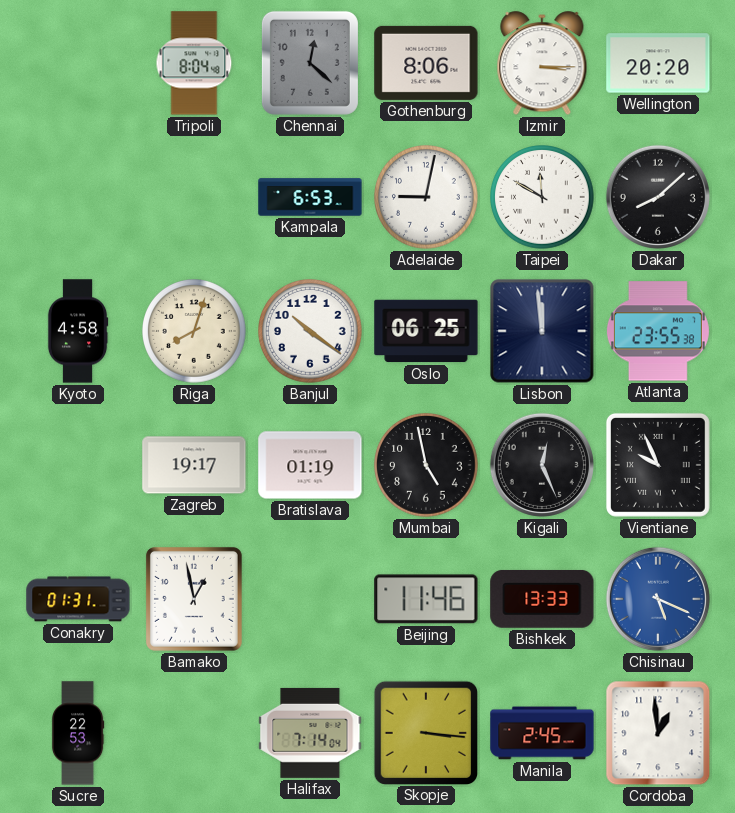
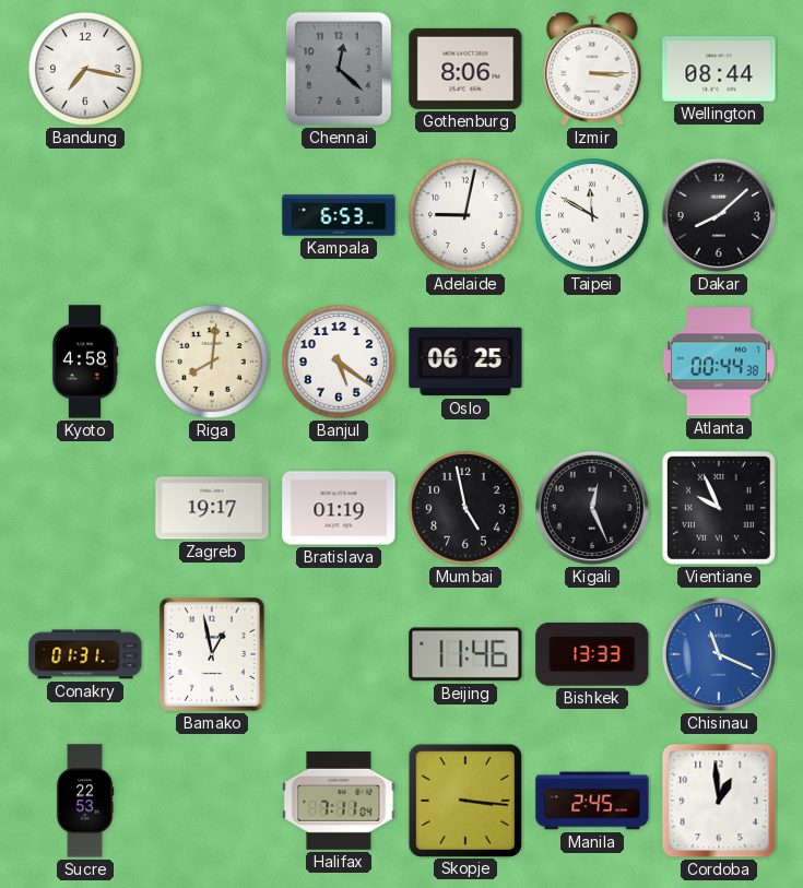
Bandung: none -> 7:17
Tripoli: 8:04 -> none
Wellington: 20:20 -> 08:44
Riga: 8:03 -> 8:01
Banjul: 10:21 -> 5:21
Lisbon: 11:59 -> none
Atlanta: 23:55 -> 00:44
Chisinau: 5:19 -> 11:19
Halifax: 7:14 -> 7:11
